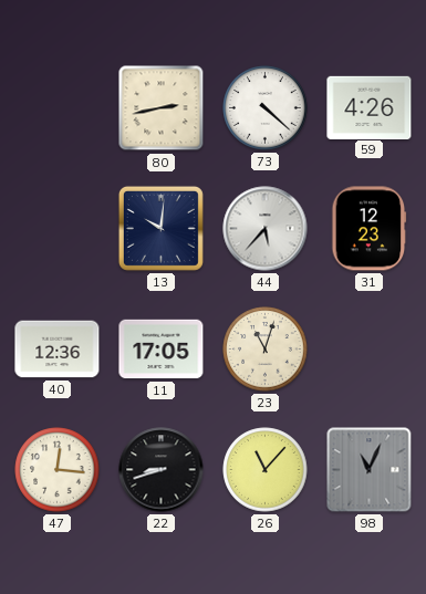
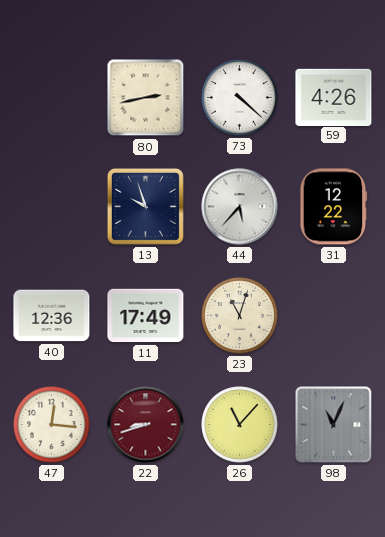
13: 10:01 -> 9:57
31: 12:23 -> 12:22
11: 17:05 -> 17:49
22 dial: black -> burgundy
